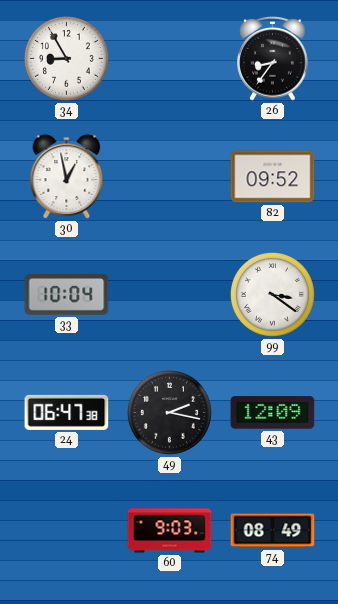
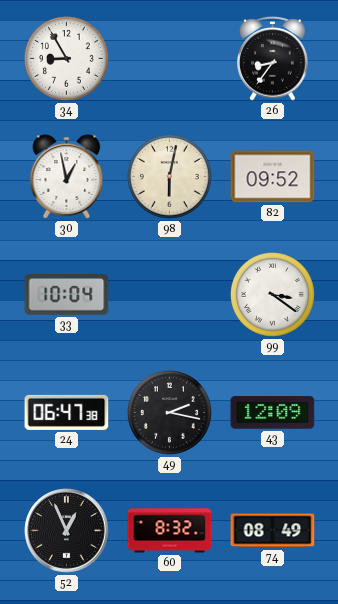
98: none -> 6:02
52: none -> 12:56
60: 9:03 -> 8:32
